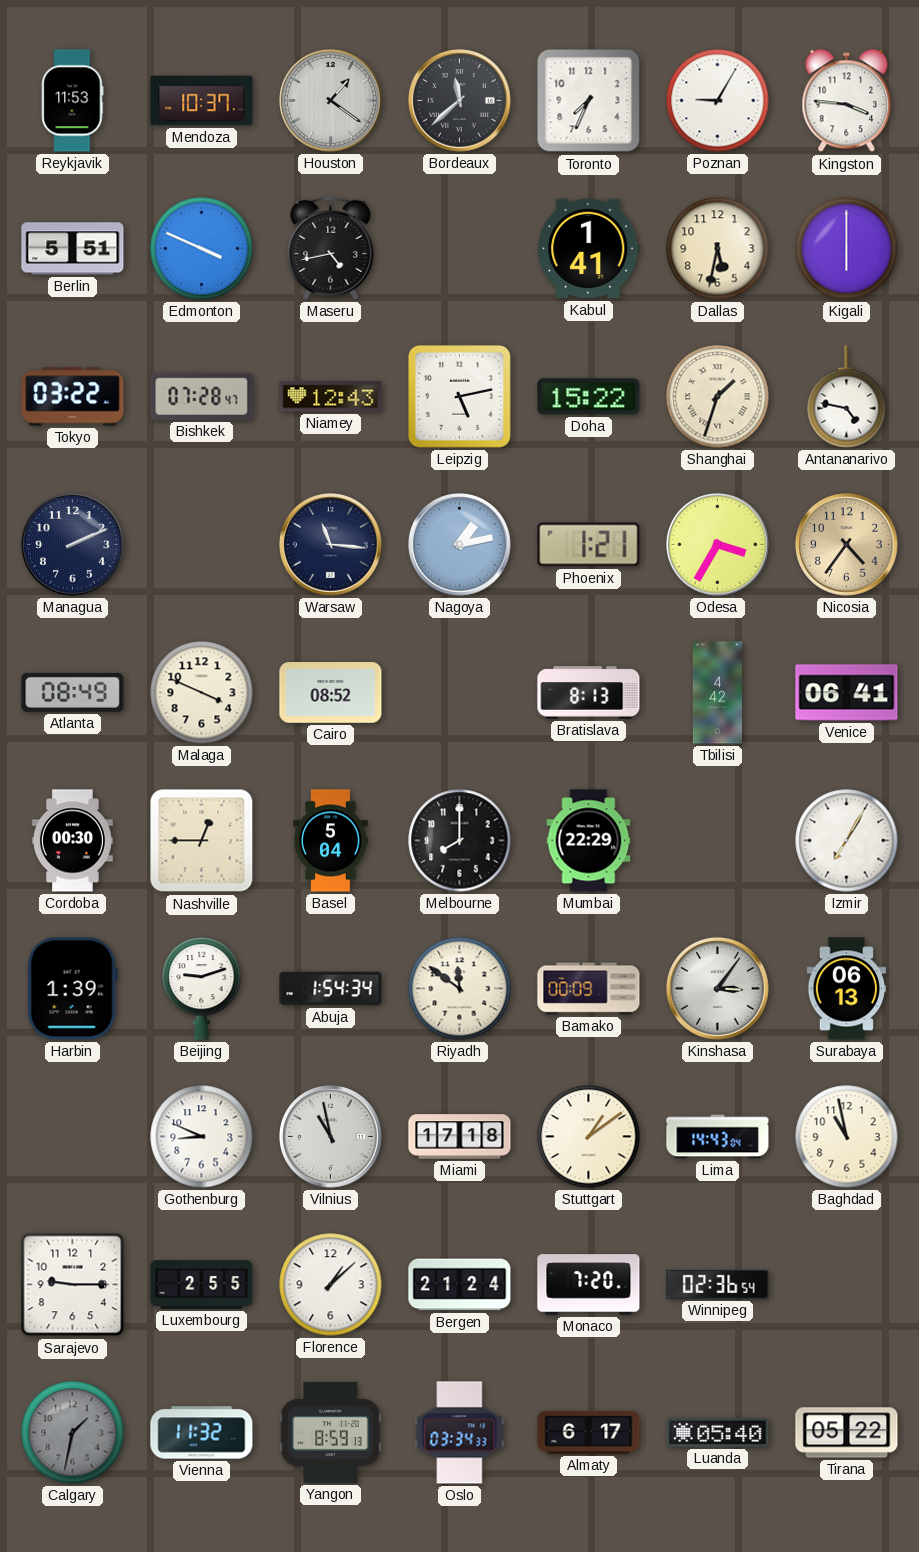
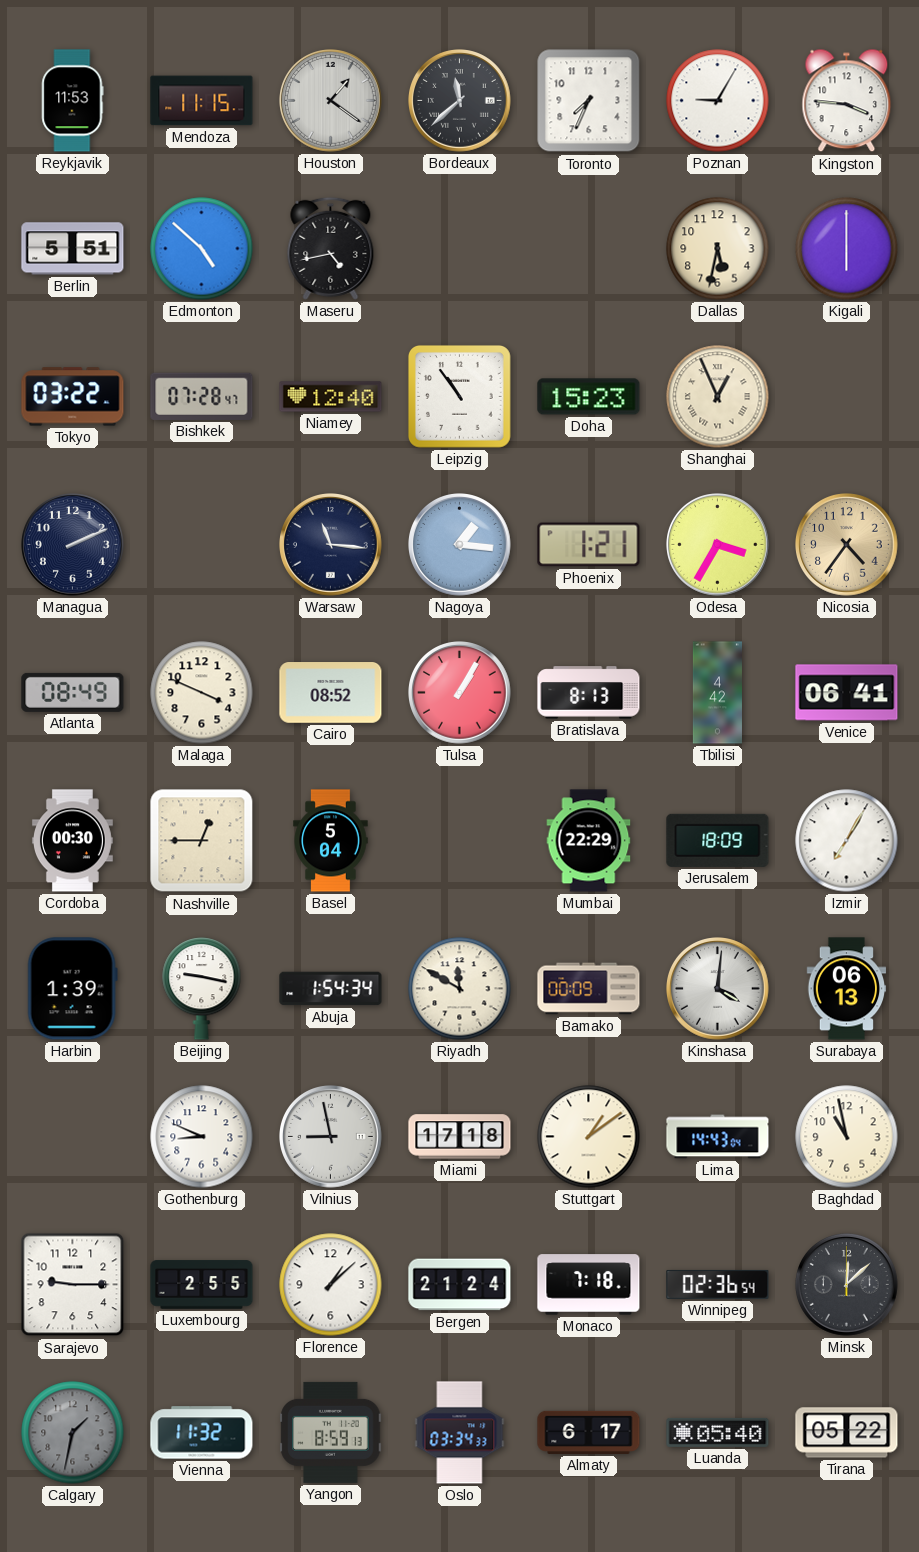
Mendoza: 10:37 -> 11:15
Edmonton: 3:49 -> 4:52
Kabul: 1:41 -> none
Niamey: 12:43 -> 12:40
Leipzig: 5:13 -> 10:54
Doha: 15:22 -> 15:23
Shanghai: 1:33 -> 12:56
Antananarivo: 4:47 -> none
Nagoya: 1:13 -> 1:16
Tulsa: none -> 1:05
Melbourne: 8:00 -> none
Jerusalem: none -> 18:09
Beijing: 9:12 -> 9:17
Riyadh: 11:51 -> 11:50
Kinshasa: 3:06 -> 4:01
Vilnius: 10:58 -> 8:58
Monaco: 7:20 -> 7:18
Minsk: none -> 12:08
